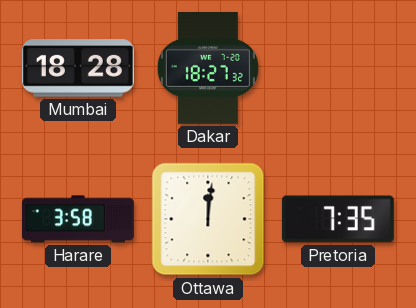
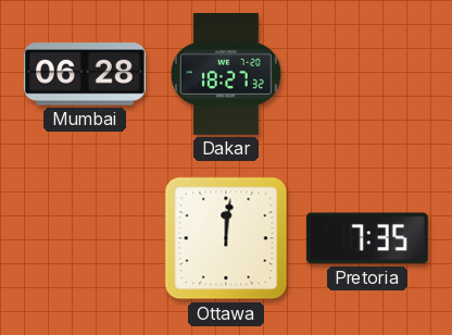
Mumbai: 18:28 -> 06:28
Harare: 3:58 -> none
